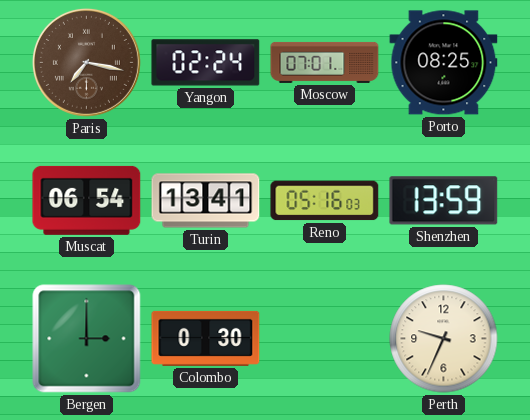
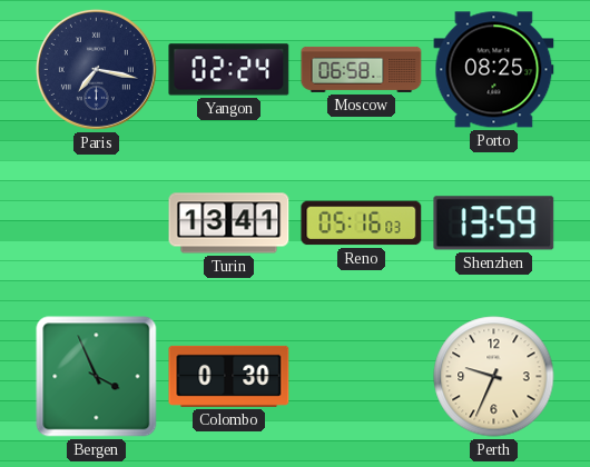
Paris dial: brown -> navy
Moscow: 07:01 -> 06:58
Muscat: 06:54 -> none
Bergen: 3:00 -> 3:56
